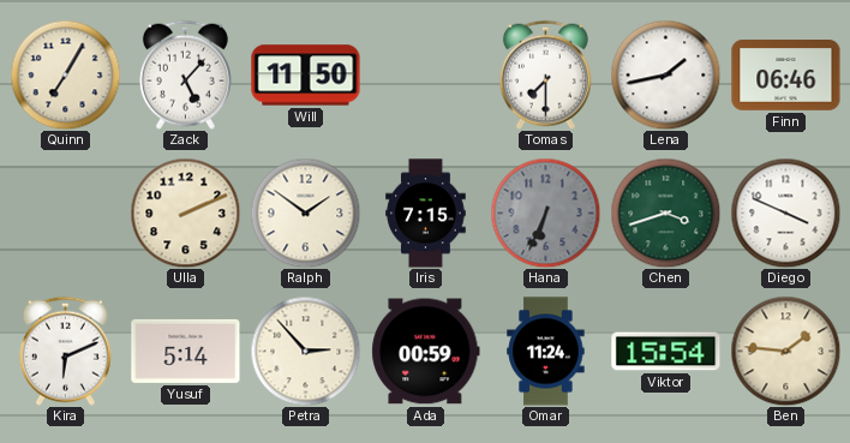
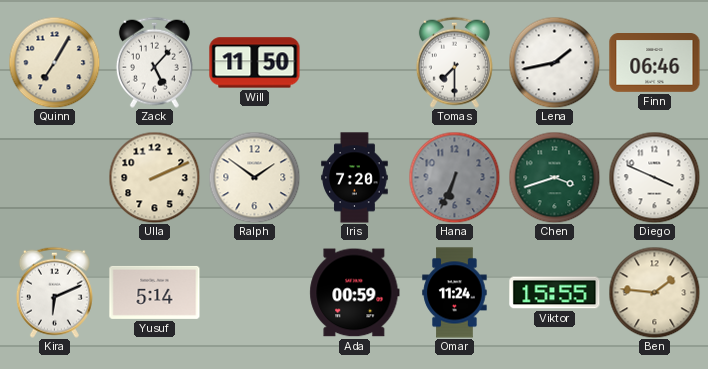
Iris: 7:15 -> 7:20
Petra: 2:53 -> none
Viktor: 15:54 -> 15:55
